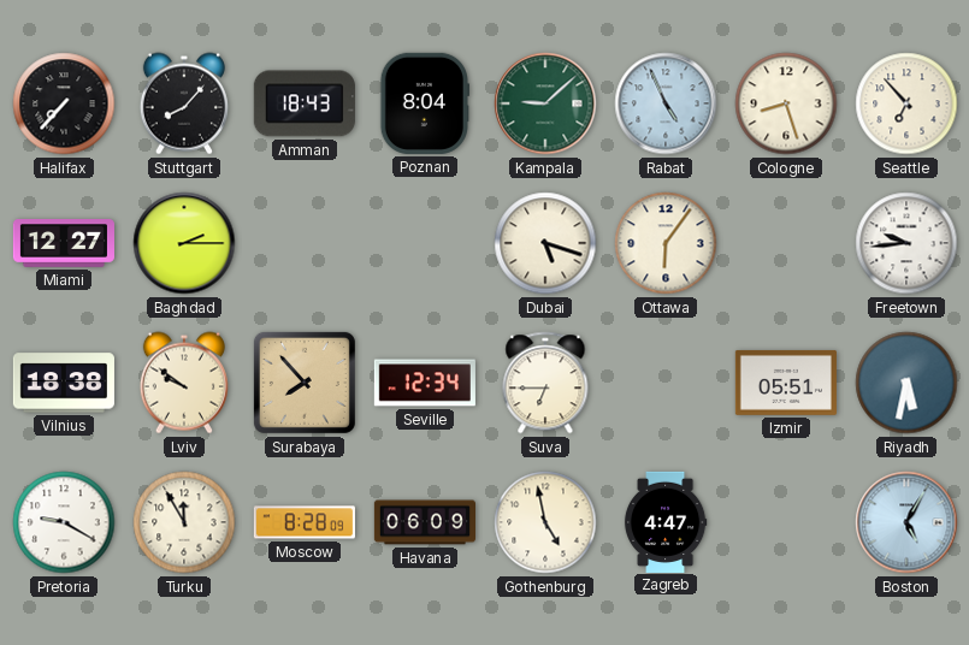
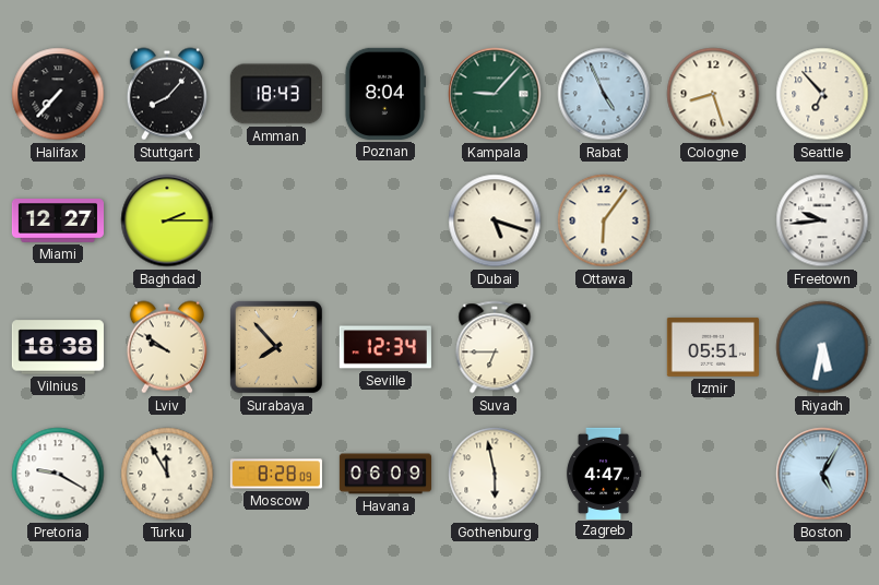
Kampala: 9:08 -> 9:07
Gothenburg: 4:58 -> 5:58
